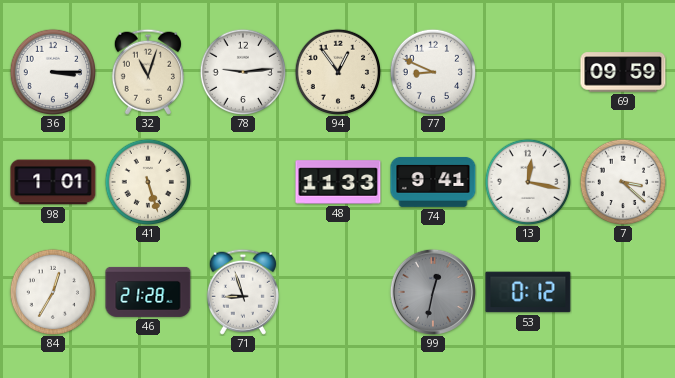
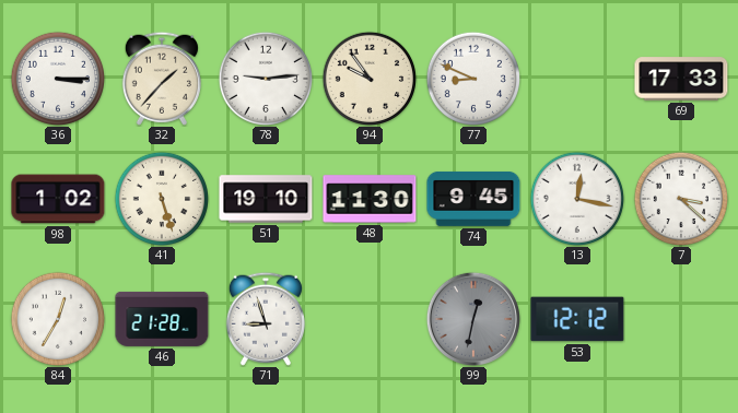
32: 11:03 -> 1:37
94: 12:54 -> 9:54
69: 09:59 -> 17:33
98: 1:01 -> 1:02
51: none -> 19:10
48: 11:33 -> 11:30
74: 9:41 -> 9:45
53: 0:12 -> 12:12
